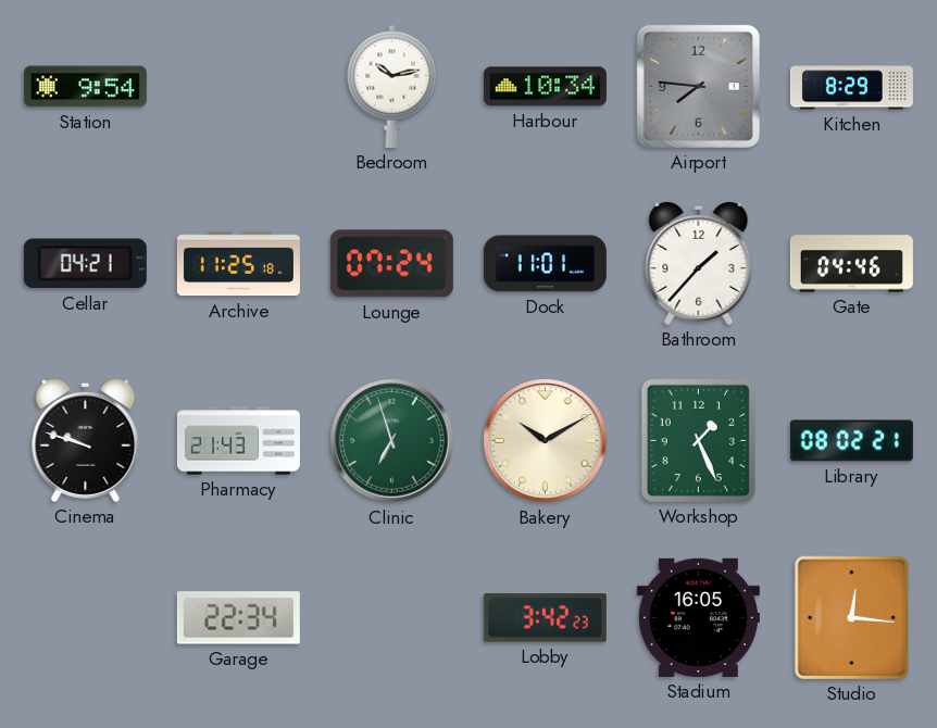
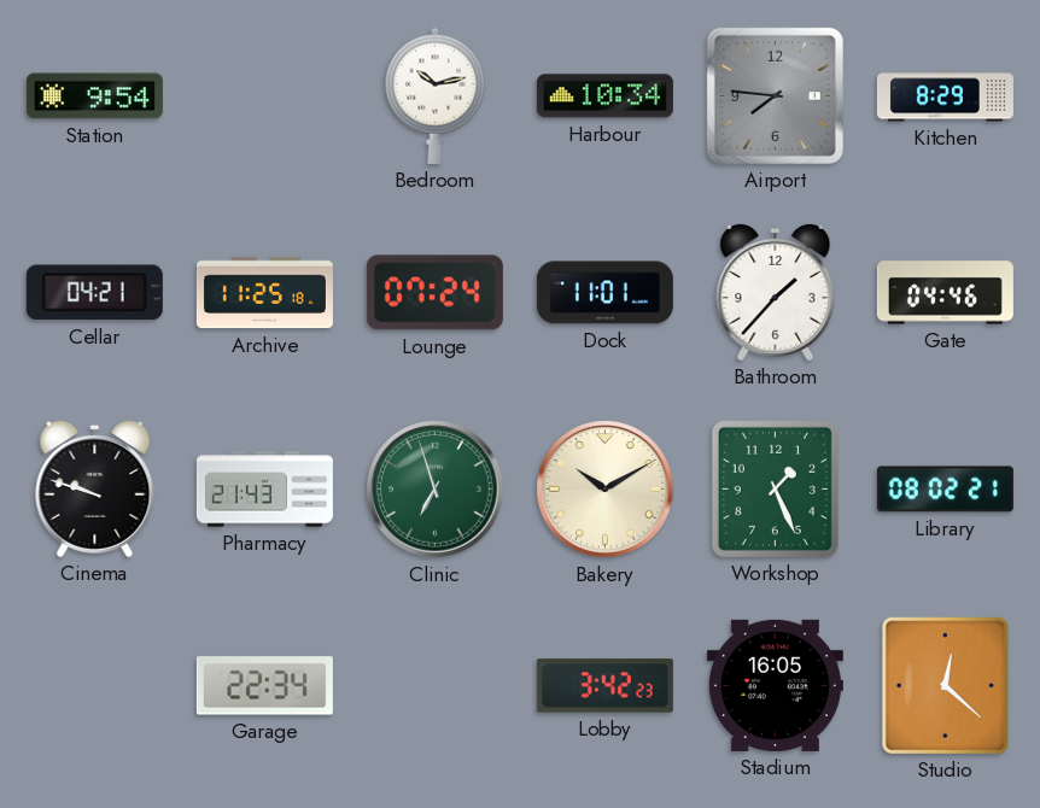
Studio: 12:16 -> 12:22
